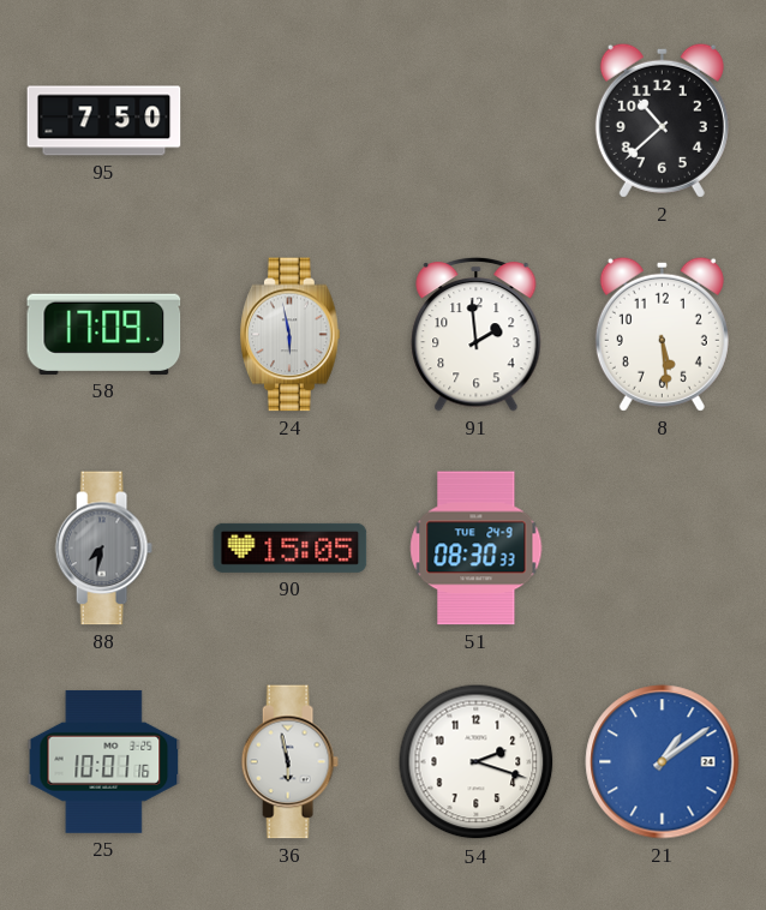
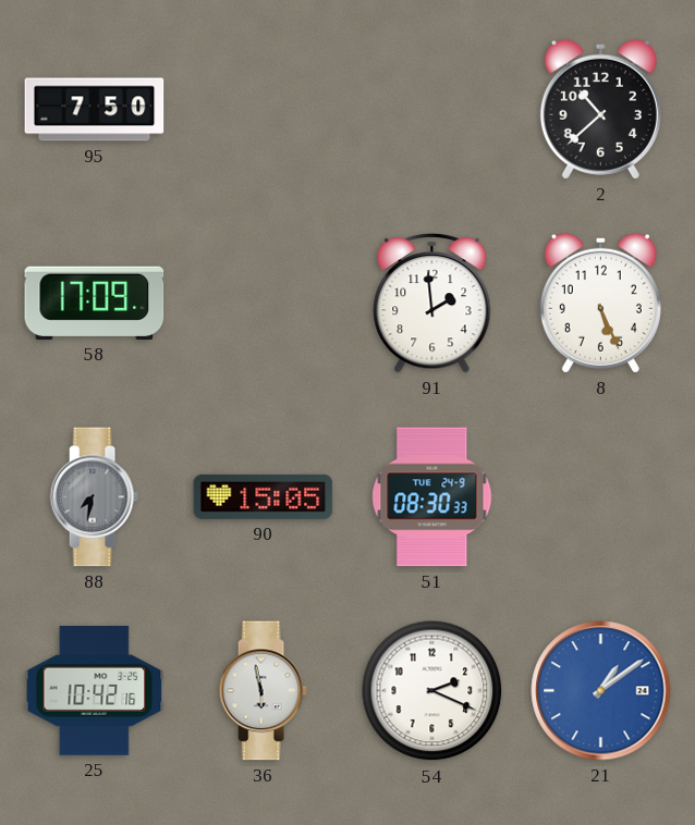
24: 5:58 -> none
8: 5:29 -> 5:26
25: 10:01 -> 10:42
54: 2:18 -> 2:19
